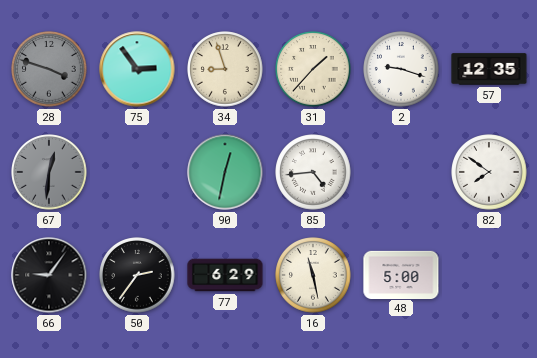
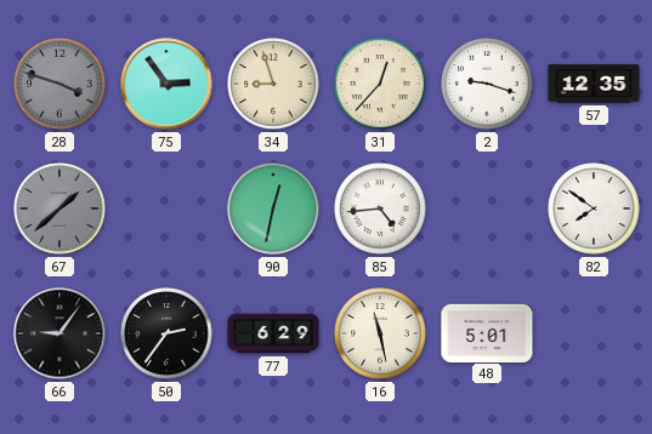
31: 1:37 -> 12:37
67: 12:31 -> 1:38
48: 5:00 -> 5:01
